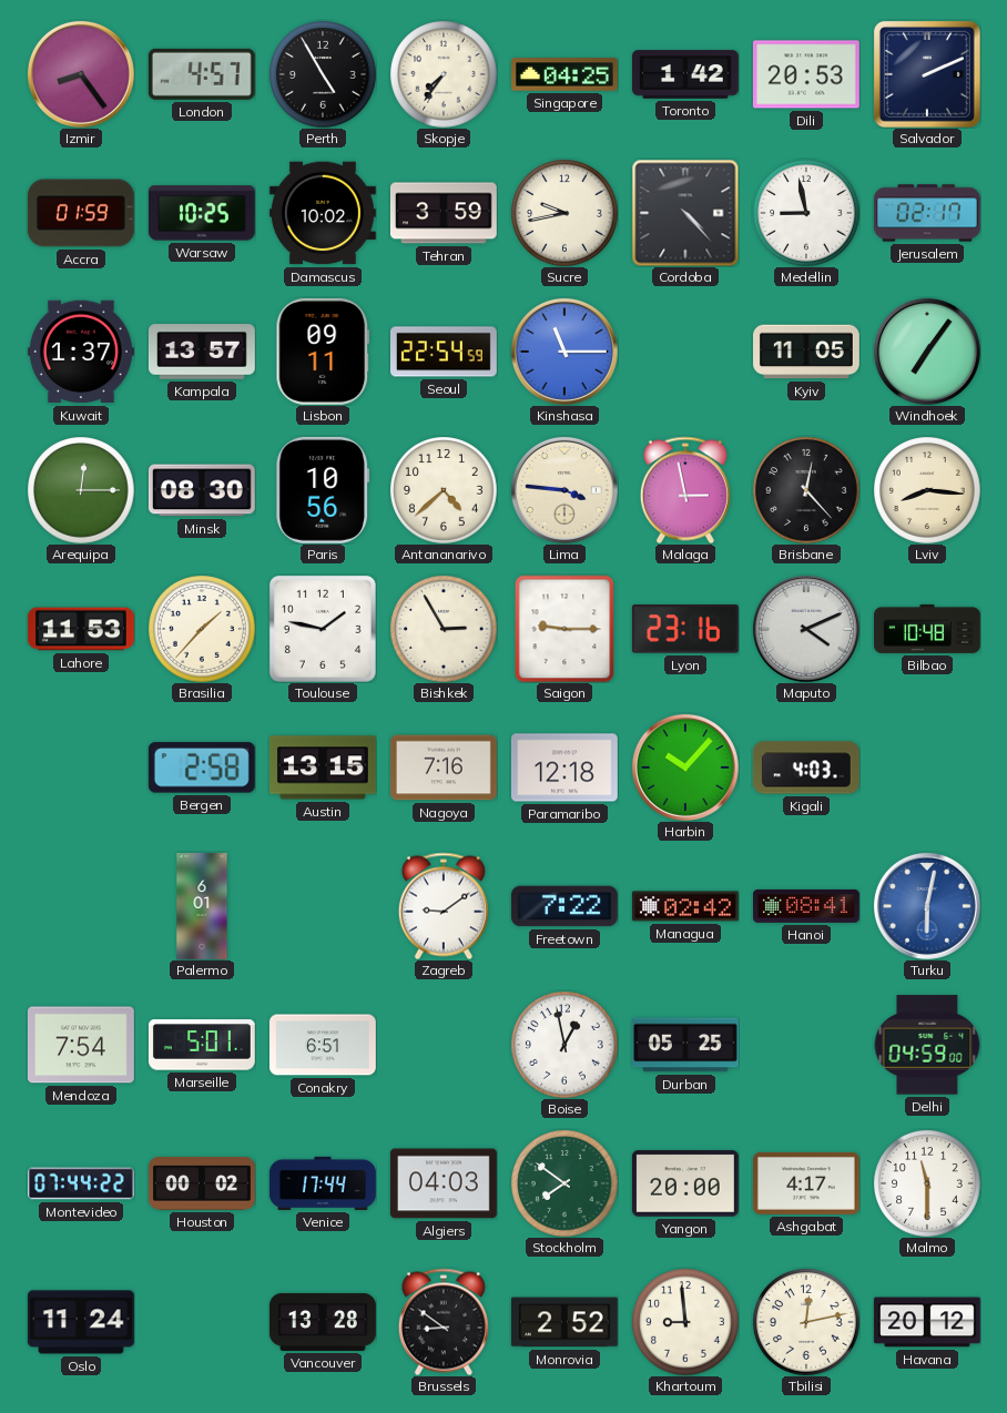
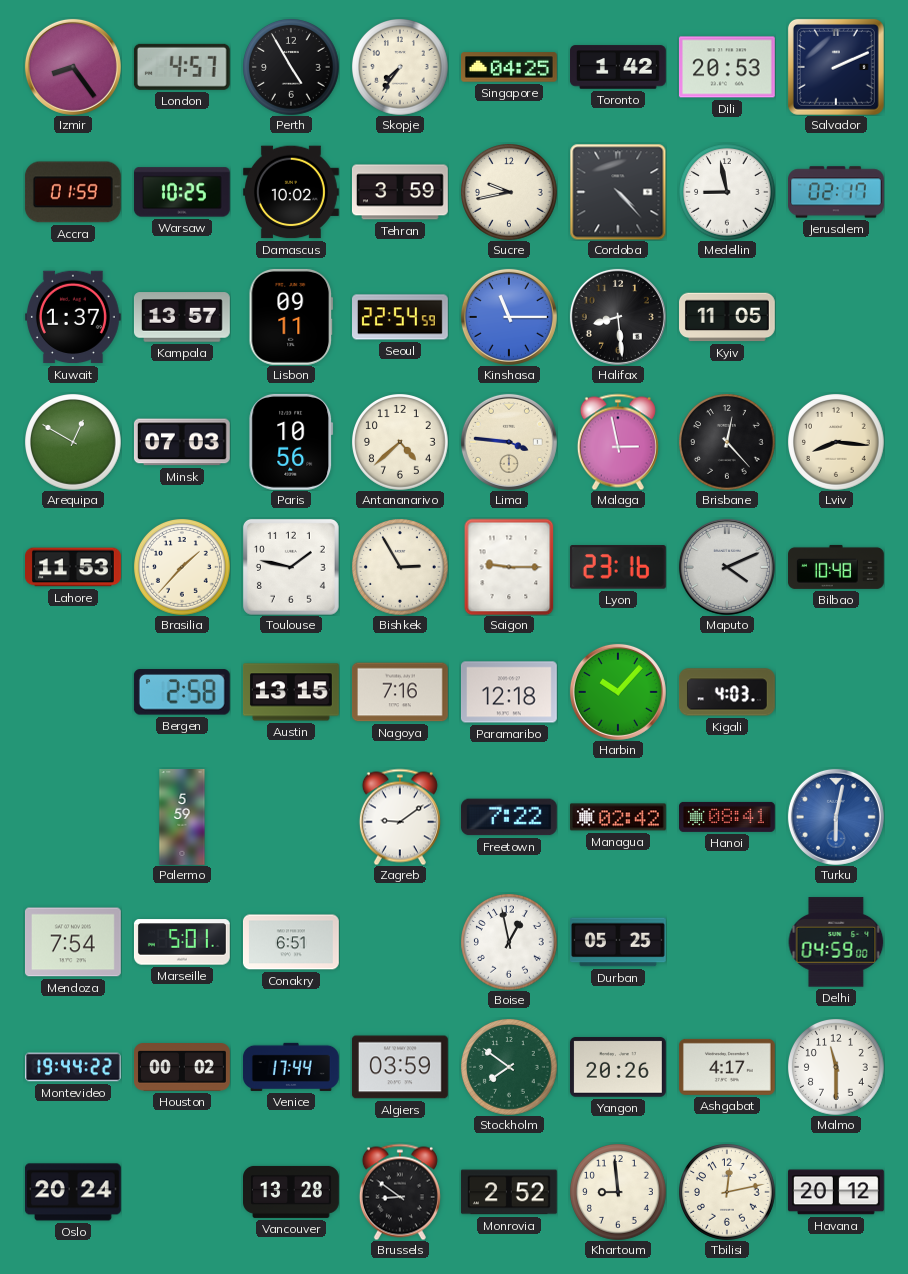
Halifax: none -> 8:29
Windhoek: 7:06 -> none
Arequipa: 12:15 -> 12:50
Minsk: 08:30 -> 07:03
Palermo: 6:01 -> 5:59
Montevideo: 07:44 -> 19:44
Algiers: 04:03 -> 03:59
Yangon: 20:00 -> 20:26
Oslo: 11:24 -> 20:24
